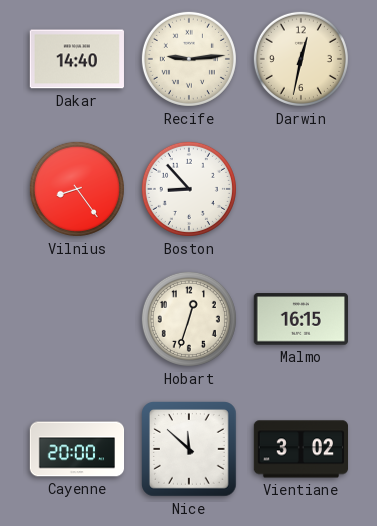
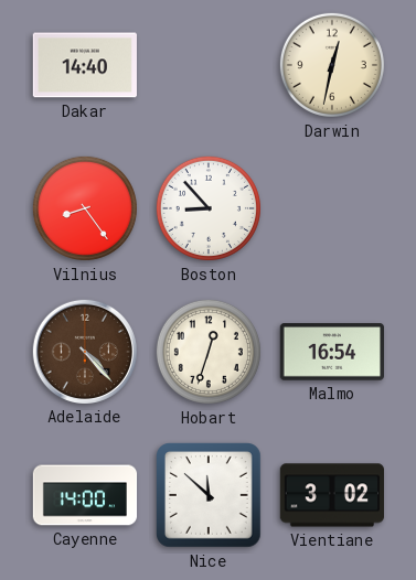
Recife: 9:14 -> none
Adelaide: none -> 4:23
Malmo: 16:15 -> 16:54
Cayenne: 20:00 -> 14:00
